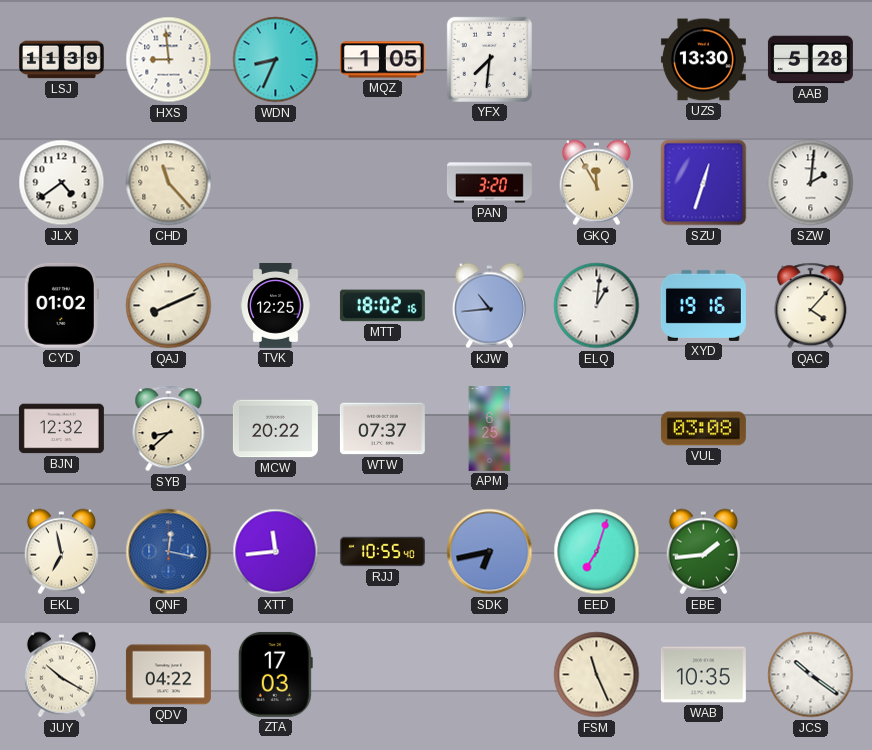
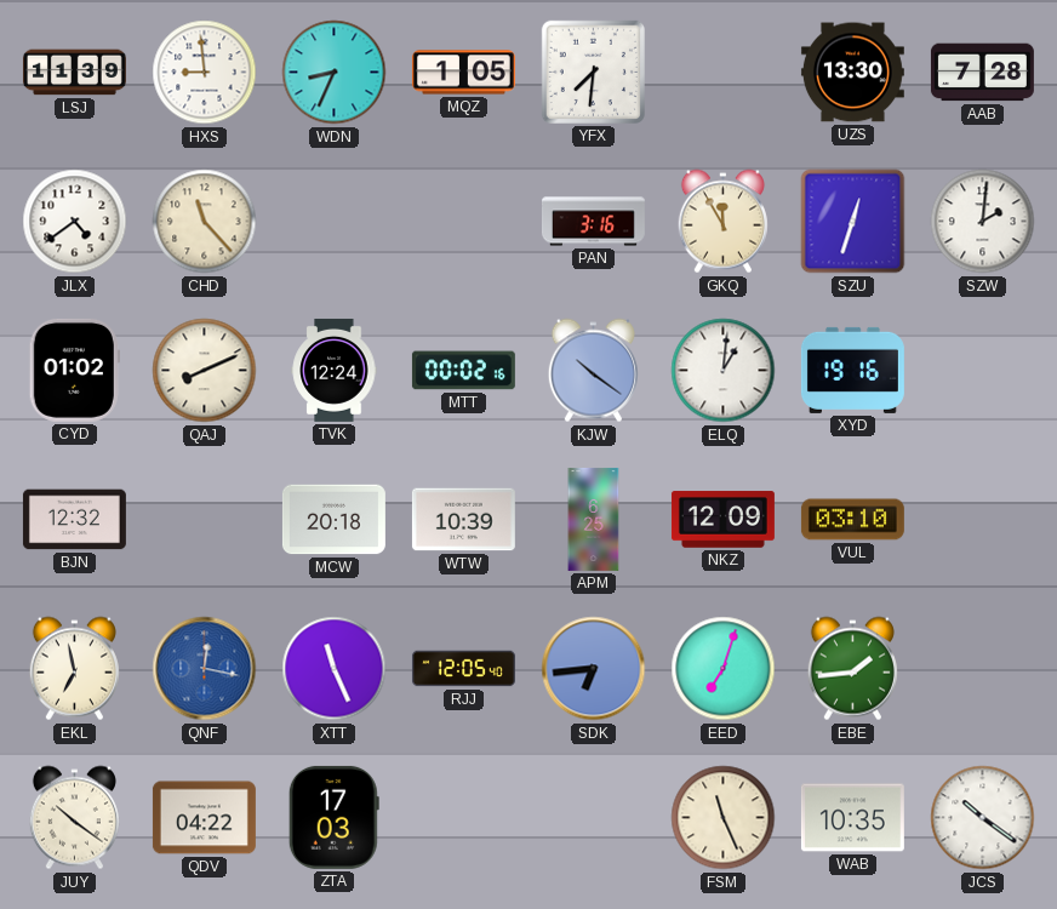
AAB: 5:28 -> 7:28
PAN: 3:20 -> 3:16
TVK: 12:25 -> 12:24
MTT: 18:02 -> 00:02
KJW: 10:44 -> 10:21
QAC: 4:07 -> none
SYB: 8:38 -> none
MCW: 20:22 -> 20:18
WTW: 07:37 -> 10:39
NKZ: none -> 12:09
VUL: 03:08 -> 03:10
XTT: 11:44 -> 11:26
RJJ: 10:55 -> 12:05
SDK: 6:43 -> 6:44
JUY: 10:20 -> 10:21
